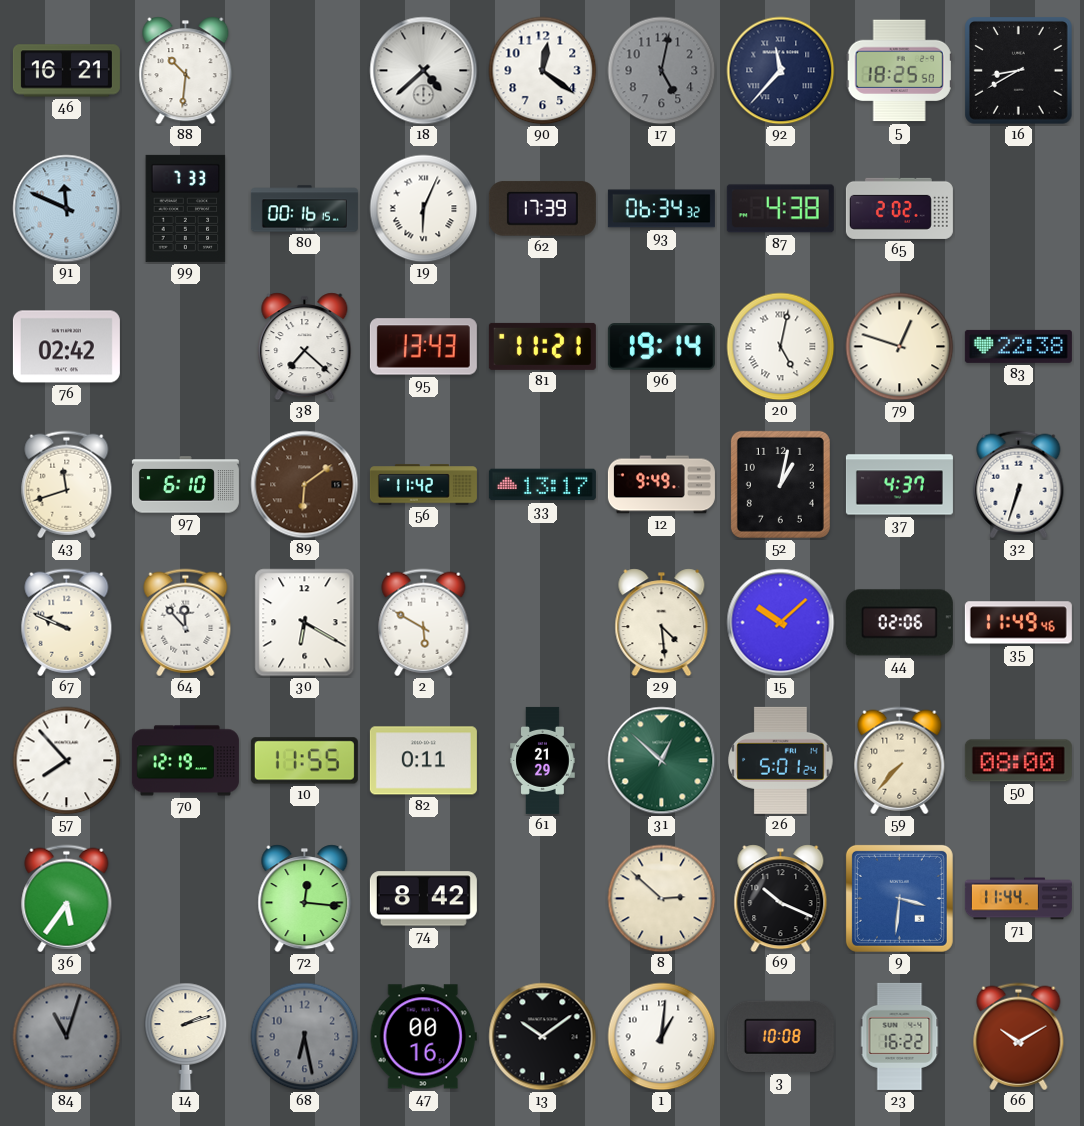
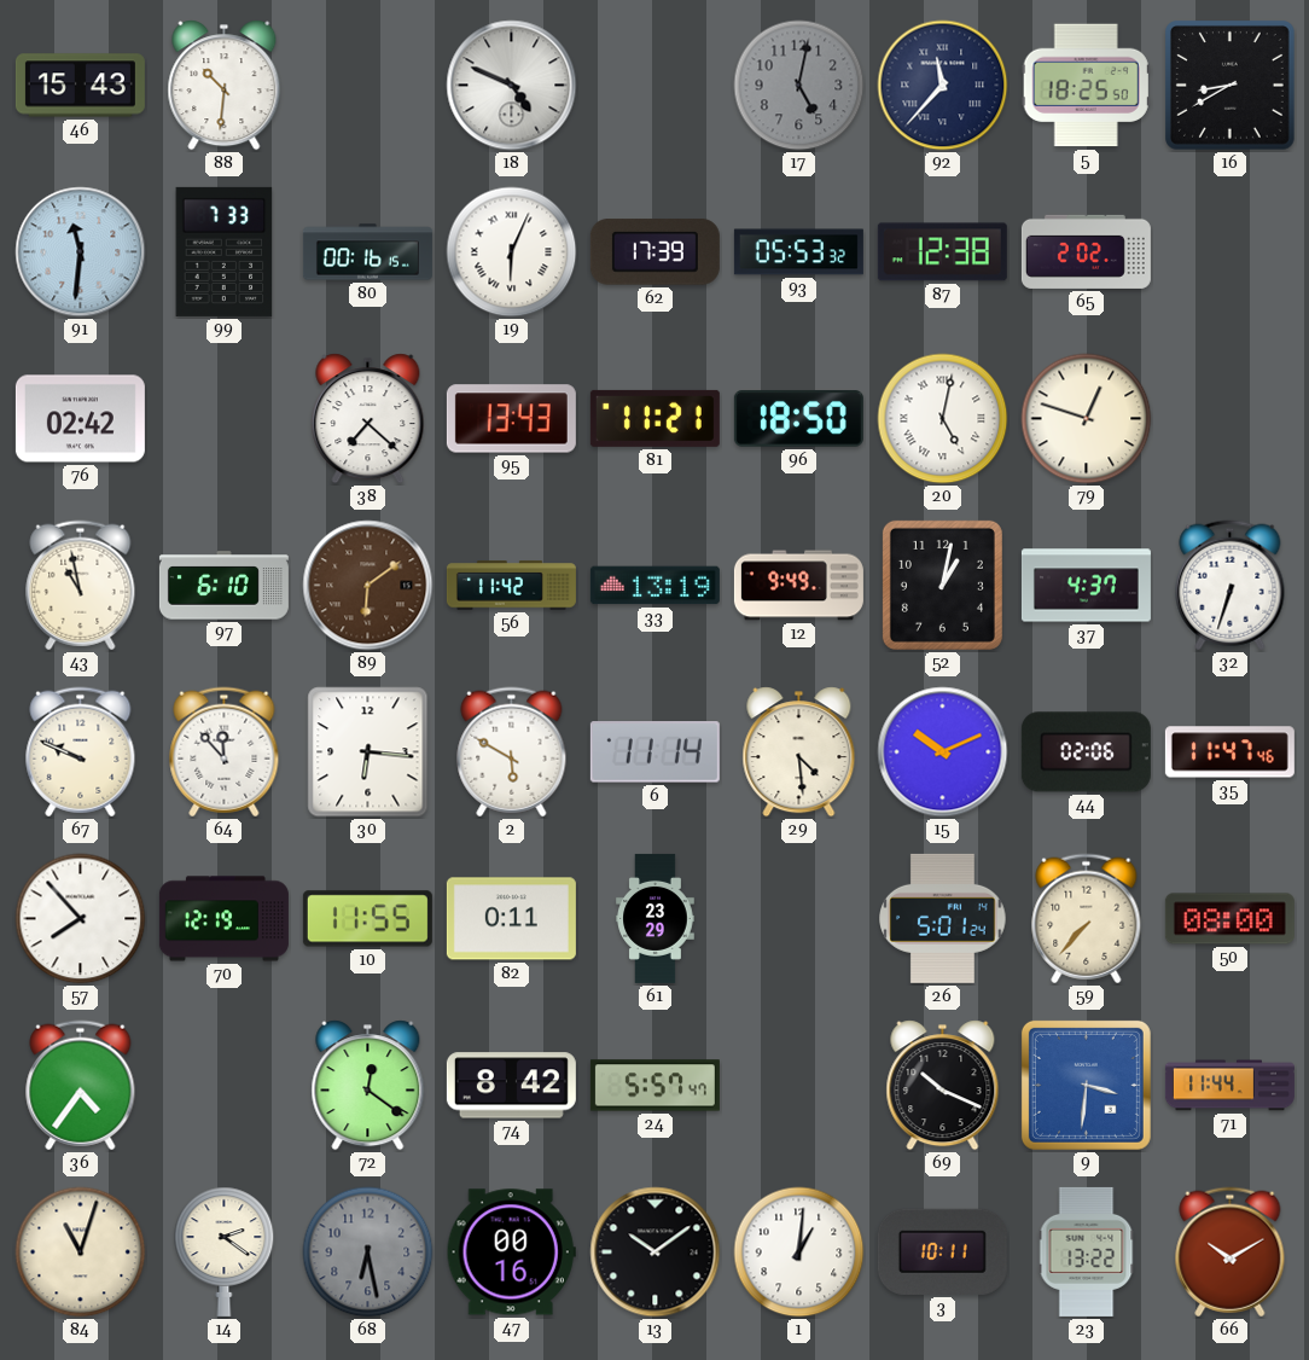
46: 16:21 -> 15:43
18: 4:38 -> 4:49
90: 12:21 -> none
91: 11:49 -> 11:31
93: 06:34 -> 05:53
87: 4:38 -> 12:38
96: 19:14 -> 18:50
83: 22:38 -> none
43: 11:42 -> 10:58
33: 13:17 -> 13:19
30: 6:20 -> 6:16
6: none -> 11:14
15: 10:08 -> 10:11
35: 11:49 -> 11:47
61: 21:29 -> 23:29
31: 12:52 -> none
36: 5:36 -> 4:36
72: 12:16 -> 12:21
24: none -> 5:57
8: 2:52 -> none
84 dial: grey -> cream
14: 2:12 -> 2:21
3: 10:08 -> 10:11
23: 16:22 -> 13:22
